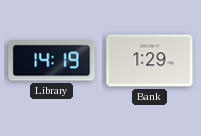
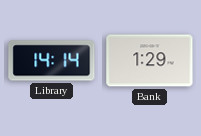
Library: 14:19 -> 14:14
